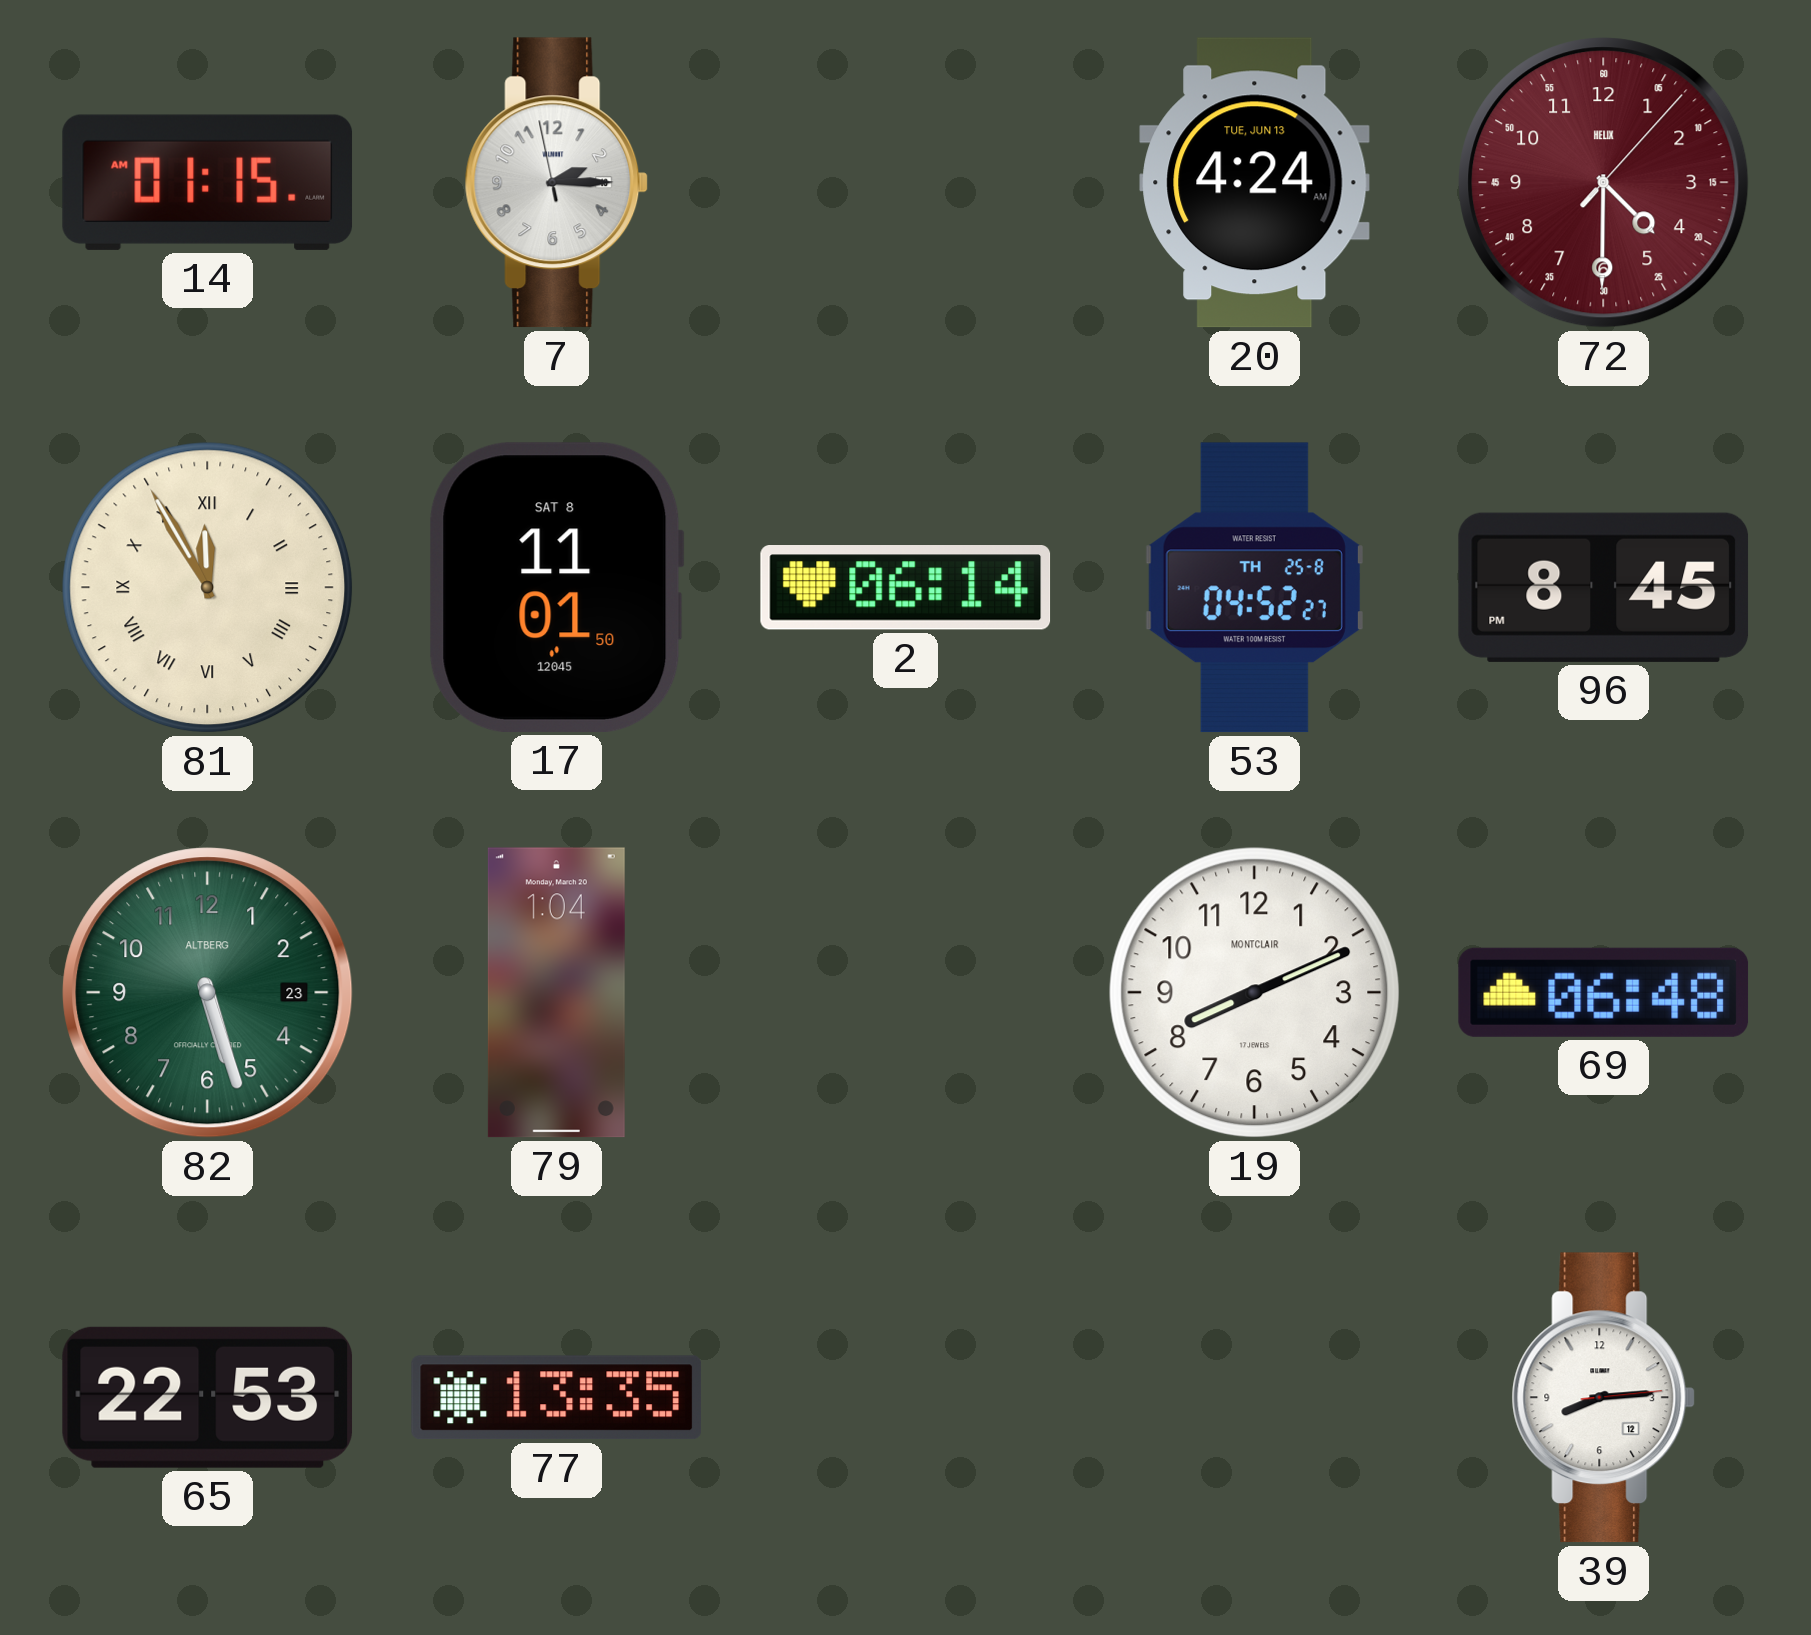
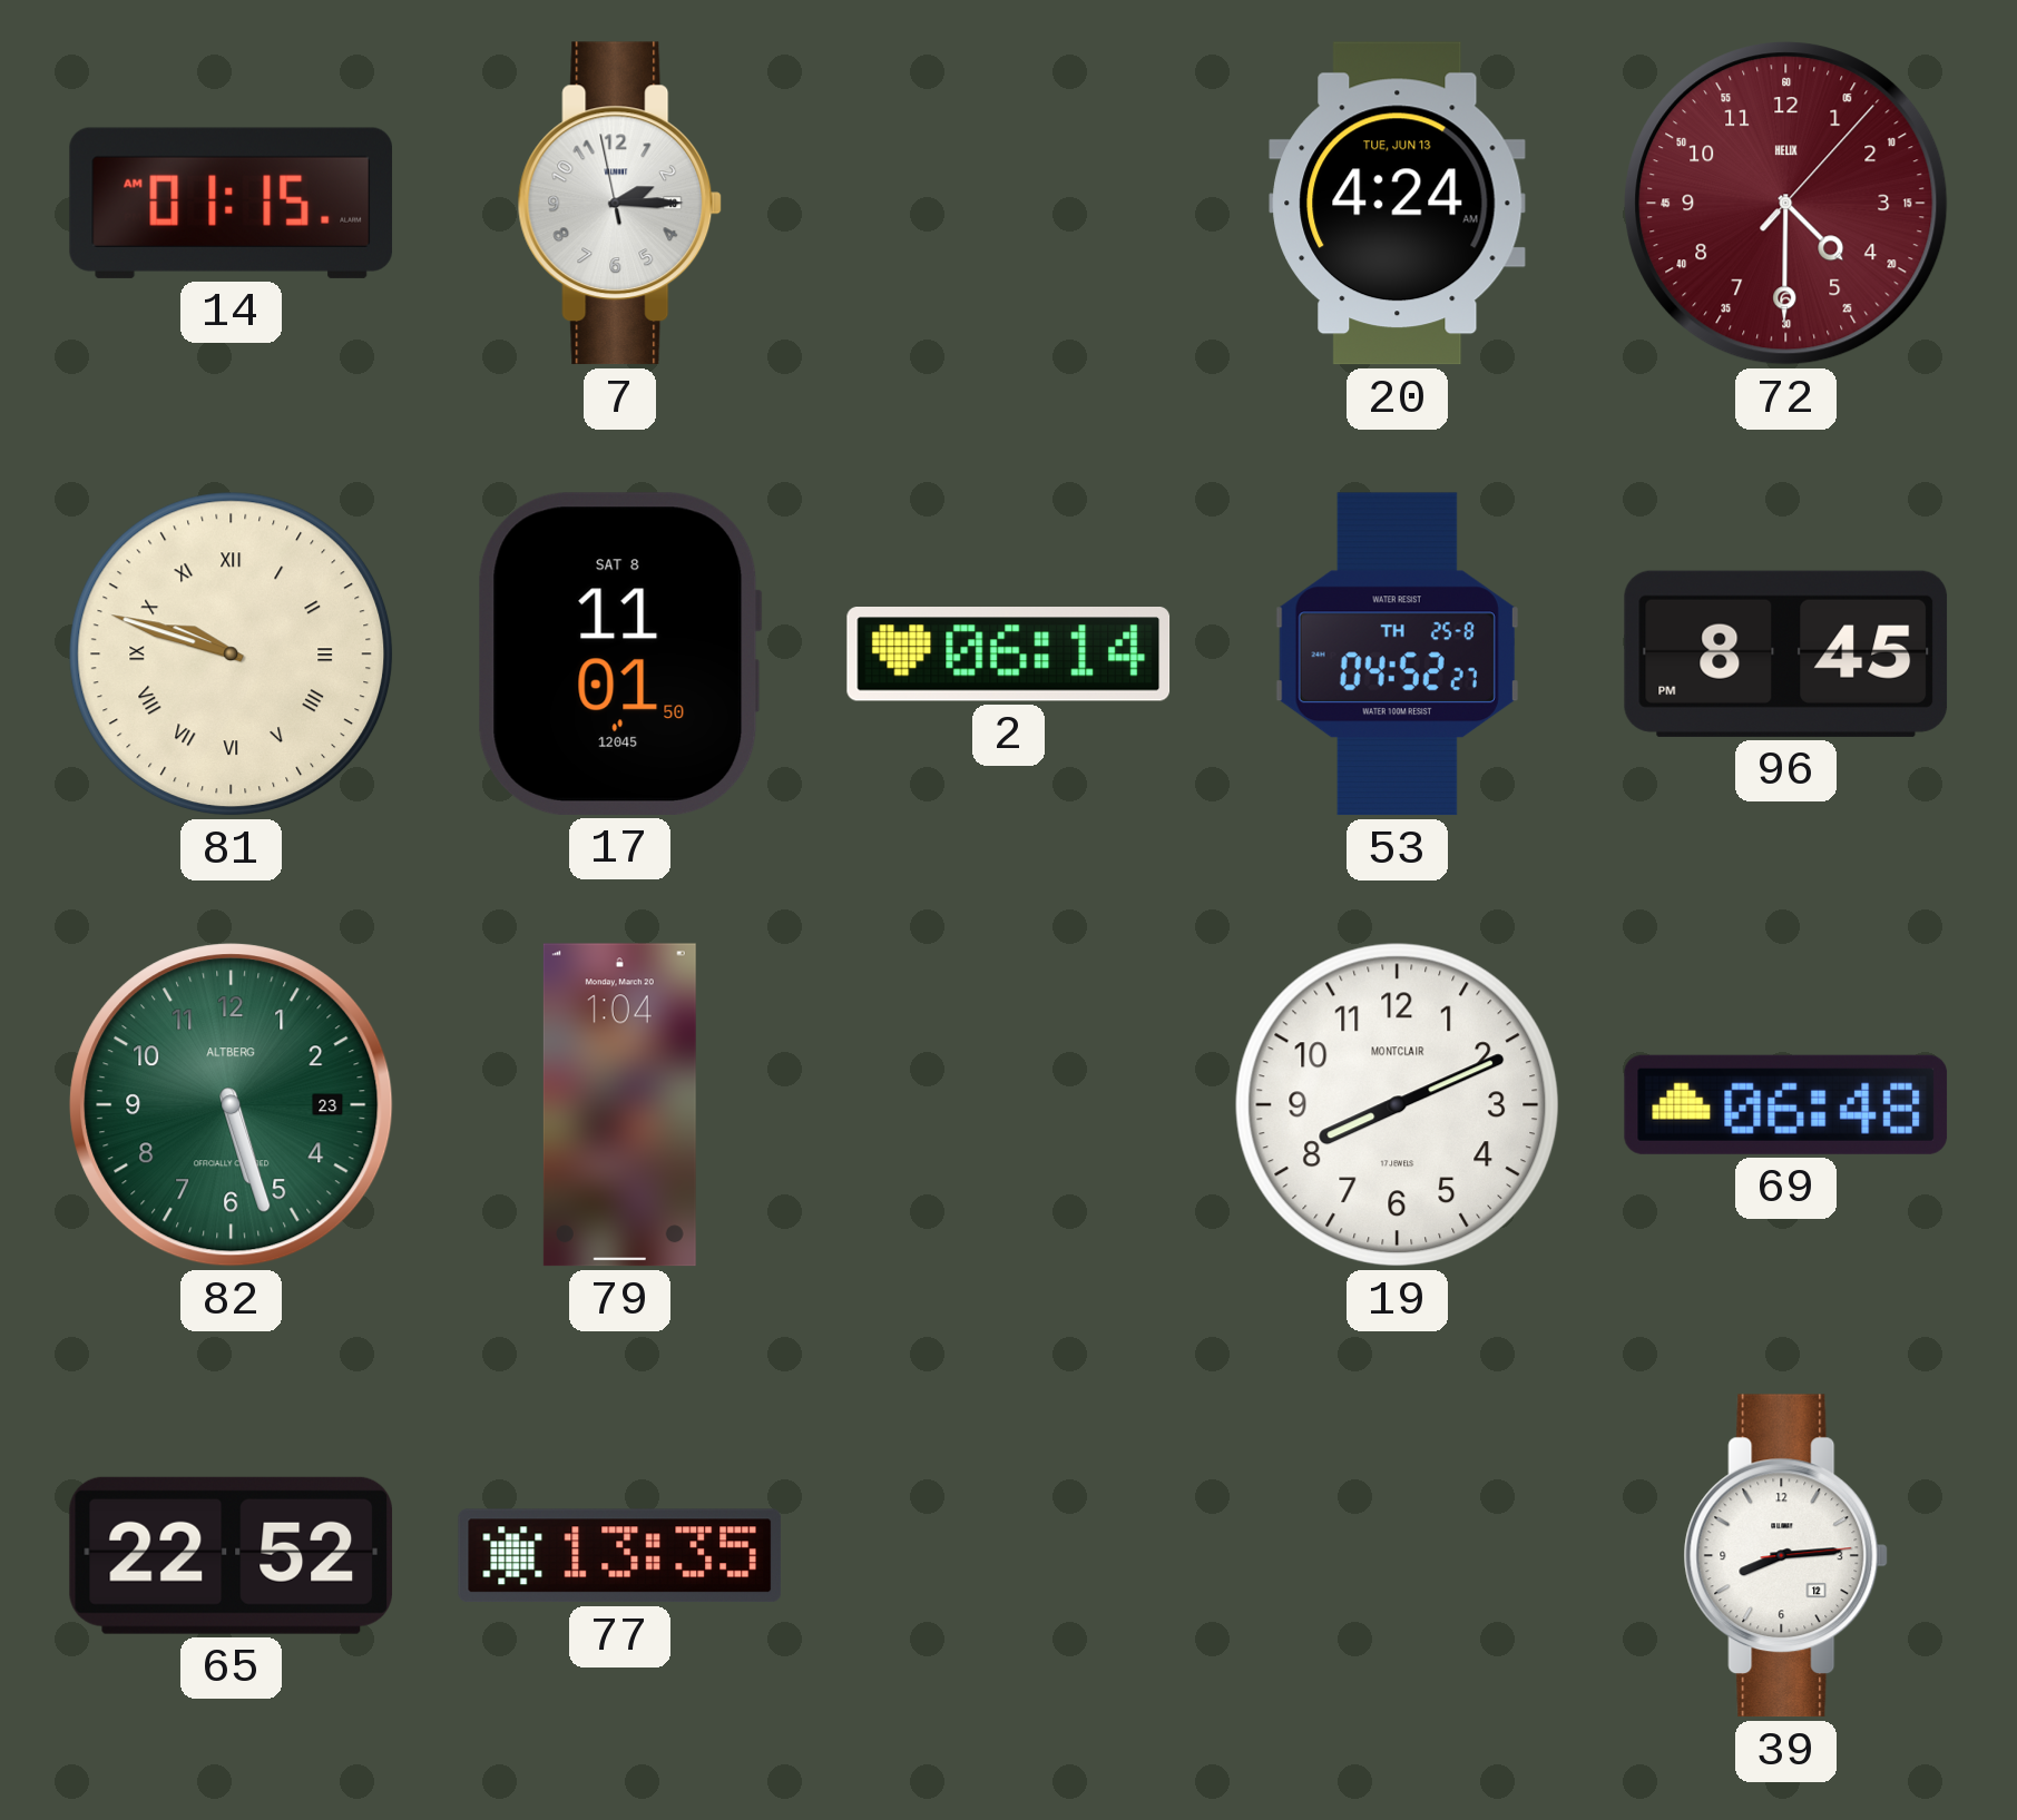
81: 11:55 -> 9:48
65: 22:53 -> 22:52
